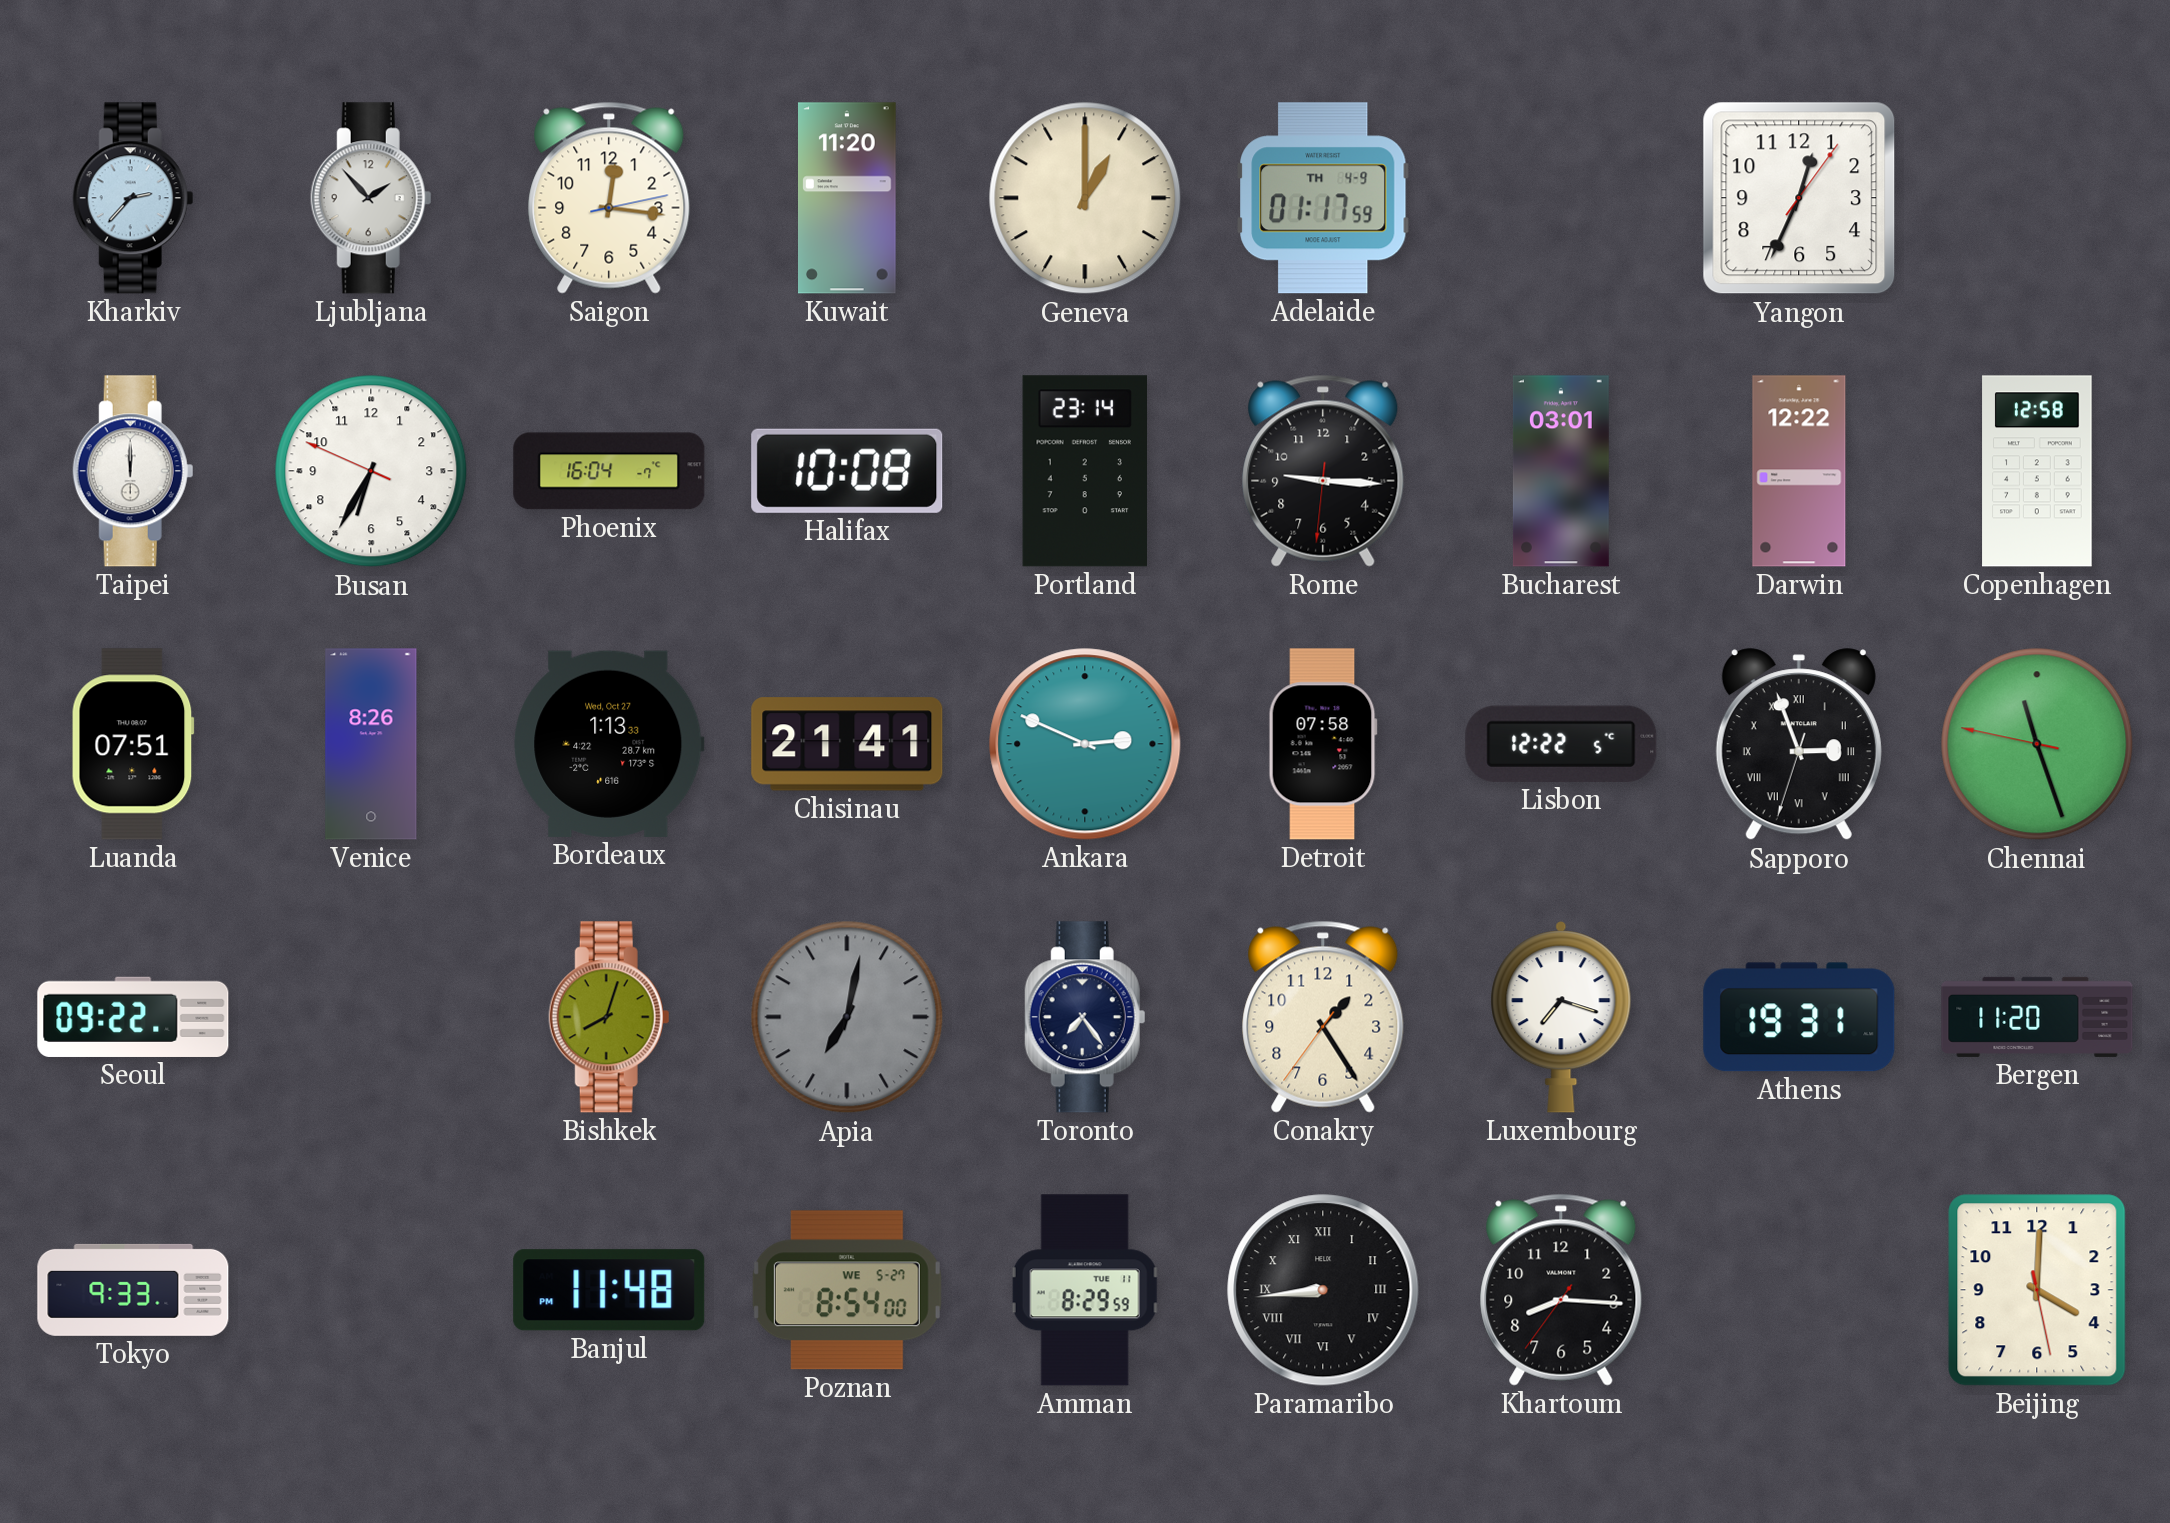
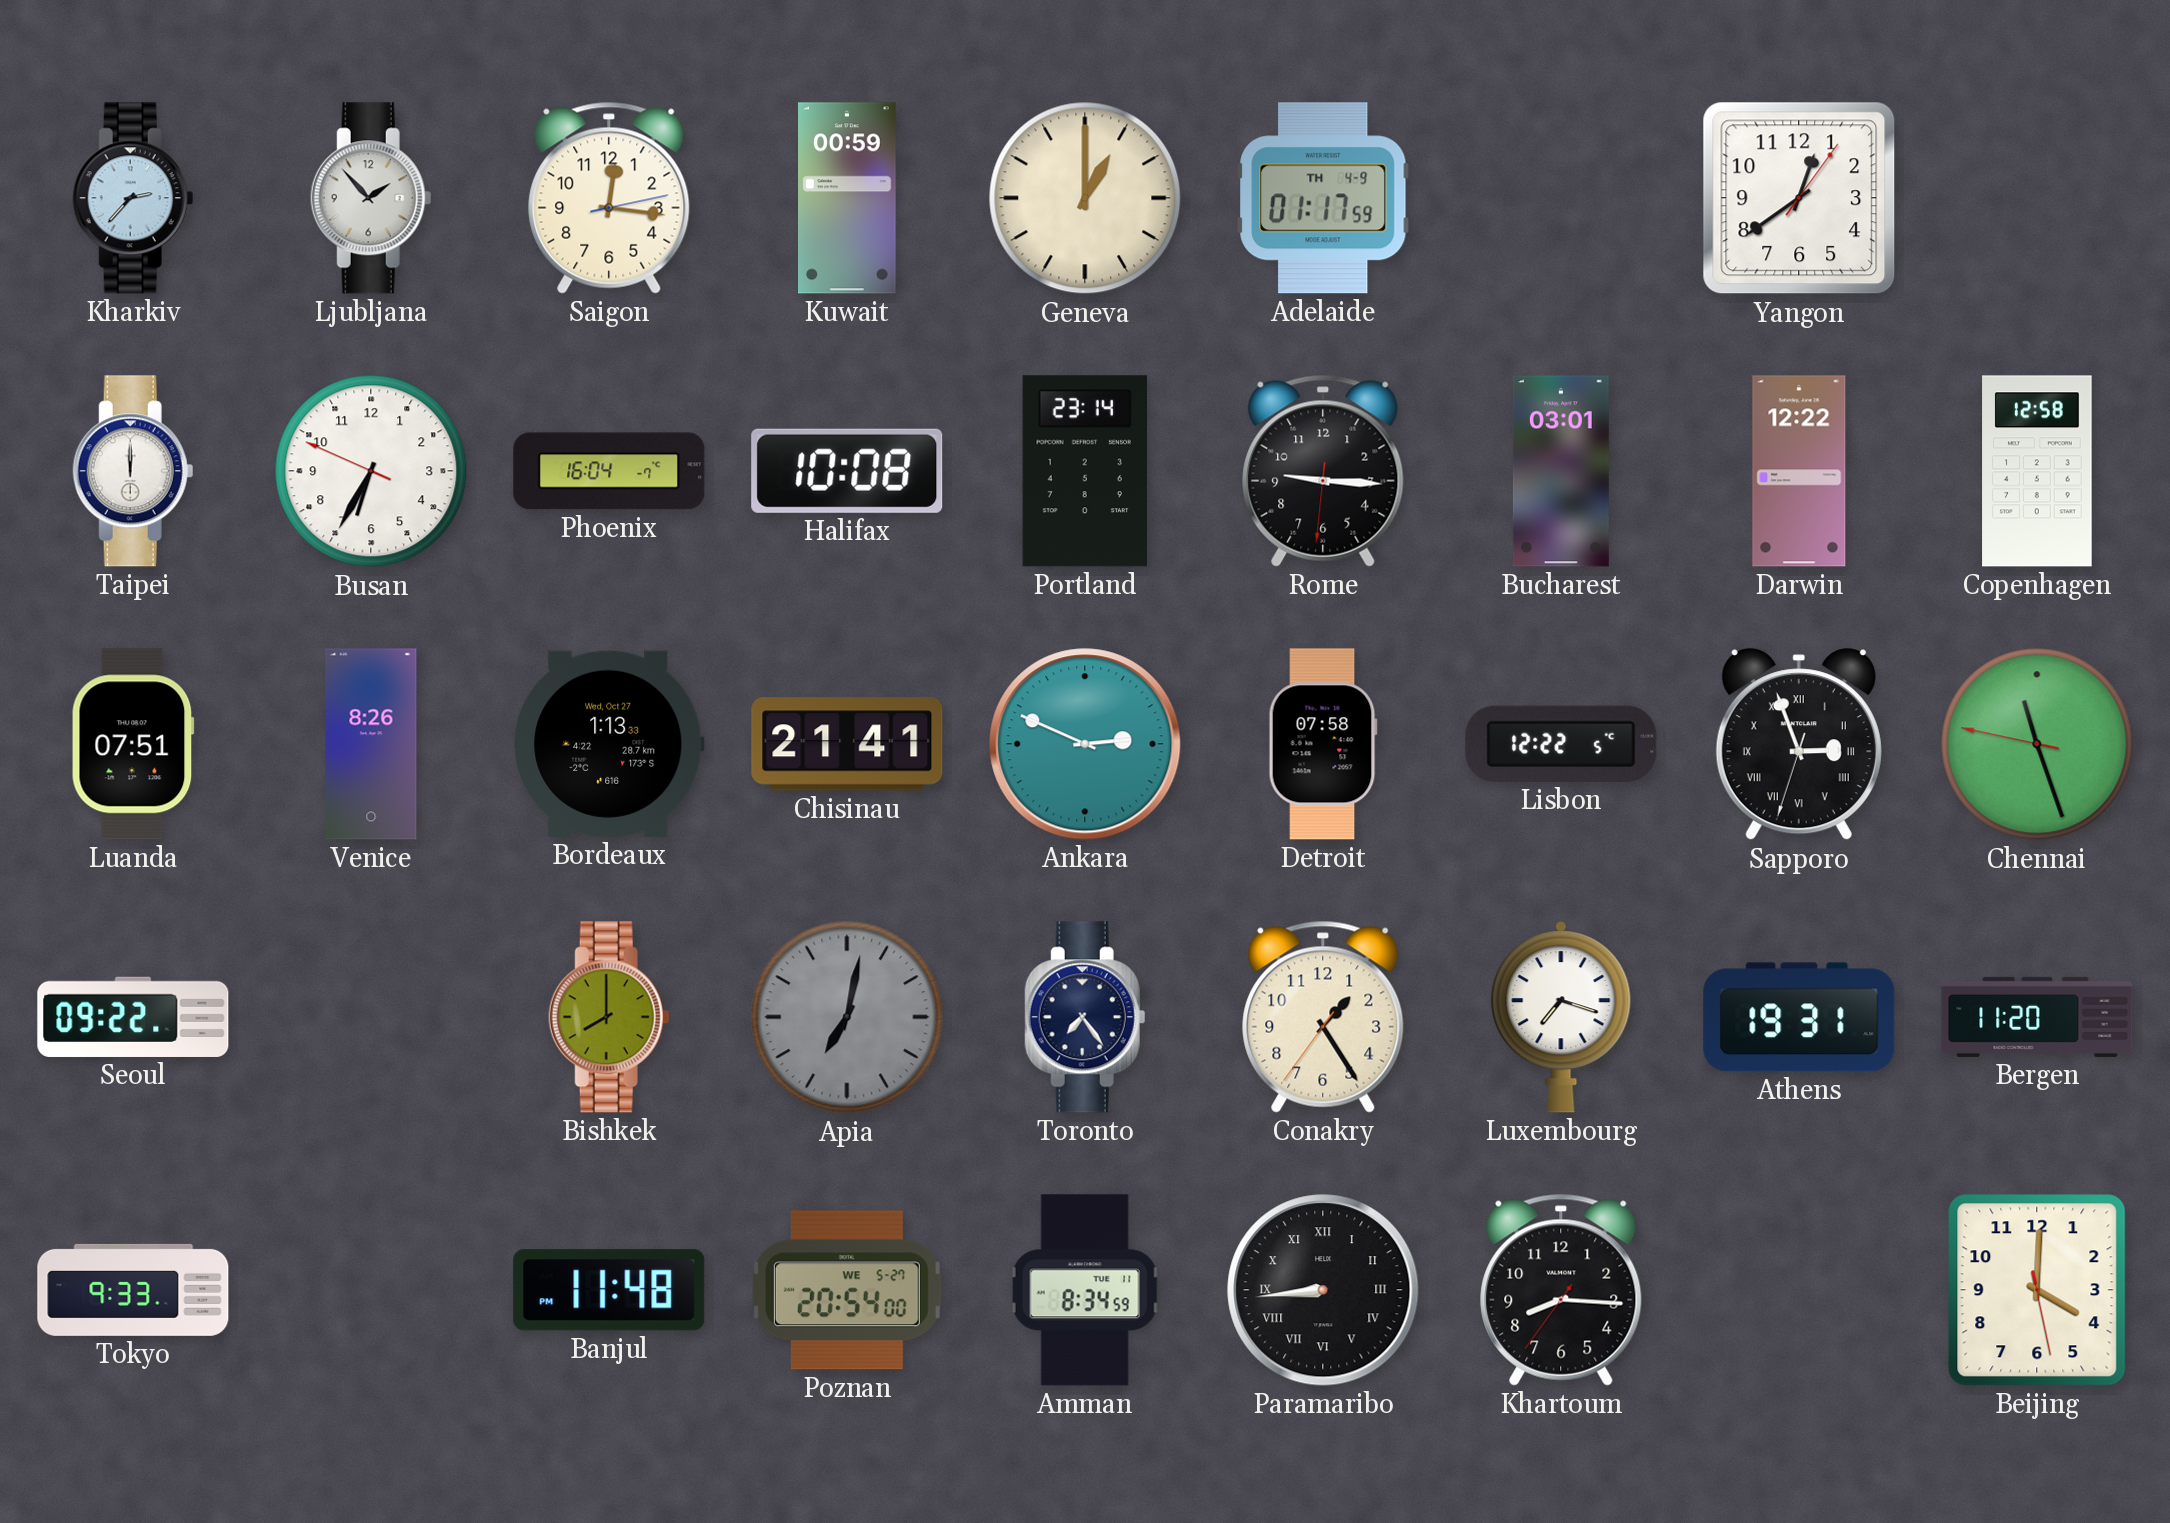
Kuwait: 11:20 -> 00:59
Yangon: 12:34 -> 12:39
Bishkek: 8:03 -> 8:00
Poznan: 8:54 -> 20:54
Amman: 8:29 -> 8:34
